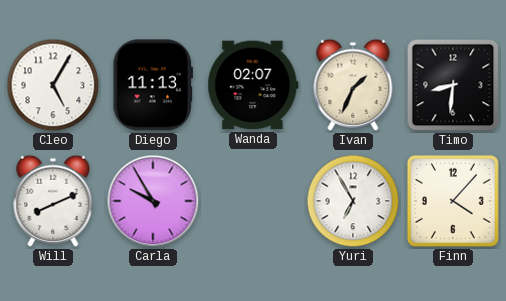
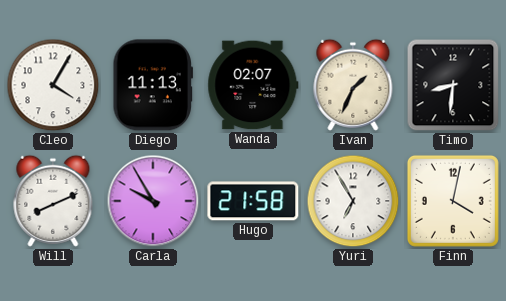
Cleo: 5:05 -> 4:05
Hugo: none -> 21:58
Finn: 4:07 -> 4:02
